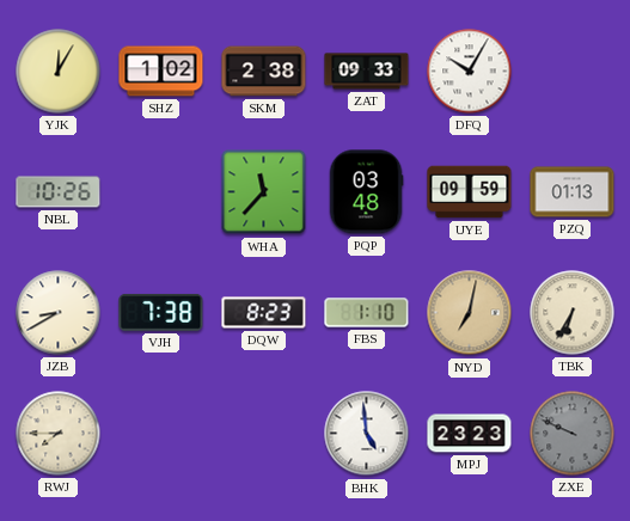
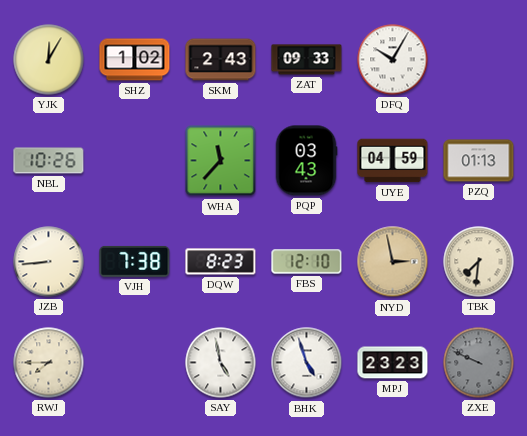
SKM: 2:38 -> 2:43
PQP: 03:48 -> 03:43
UYE: 09:59 -> 04:59
JZB: 8:40 -> 8:44
FBS: 1:10 -> 12:10
NYD: 7:02 -> 2:58
TBK: 6:35 -> 7:31
SAY: none -> 4:58
BHK: 4:59 -> 4:57
